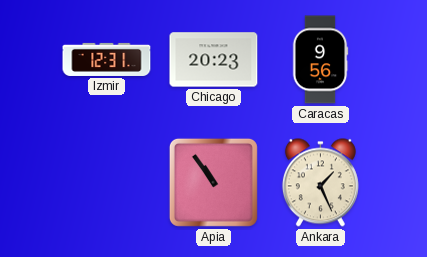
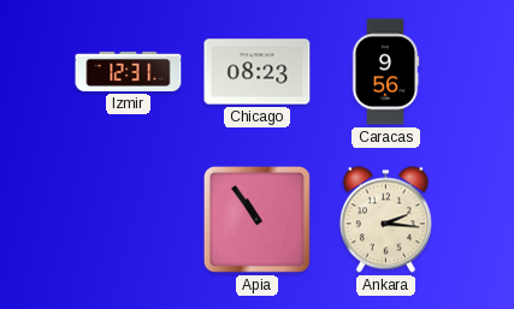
Chicago: 20:23 -> 08:23
Ankara: 1:26 -> 2:16
